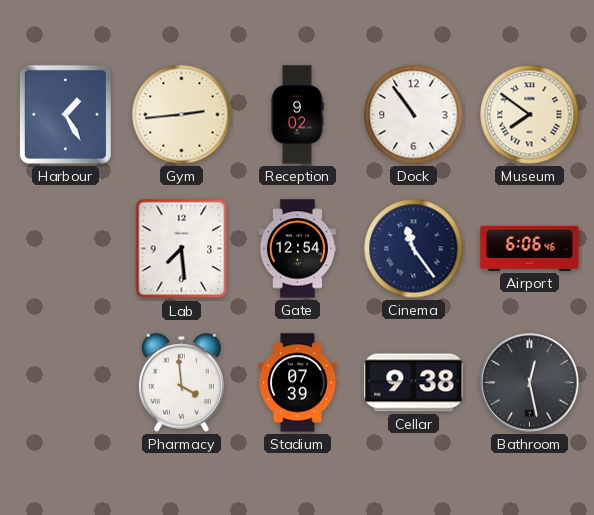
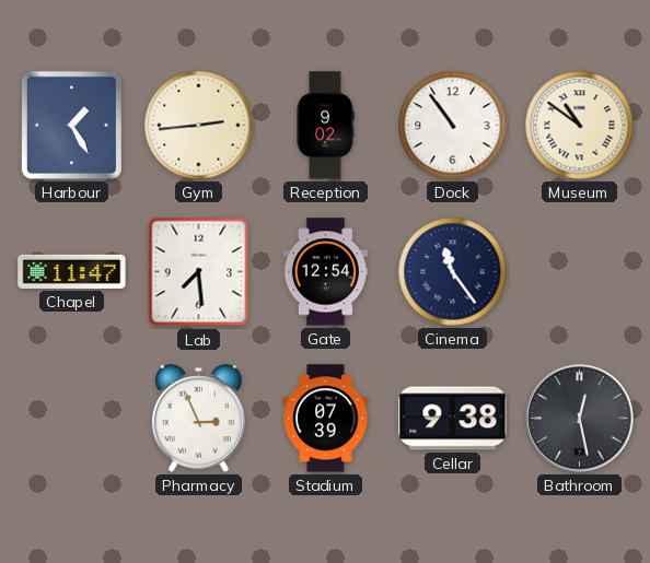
Museum: 7:51 -> 10:51
Chapel: none -> 11:47
Airport: 6:06 -> none
Pharmacy: 3:59 -> 2:56
